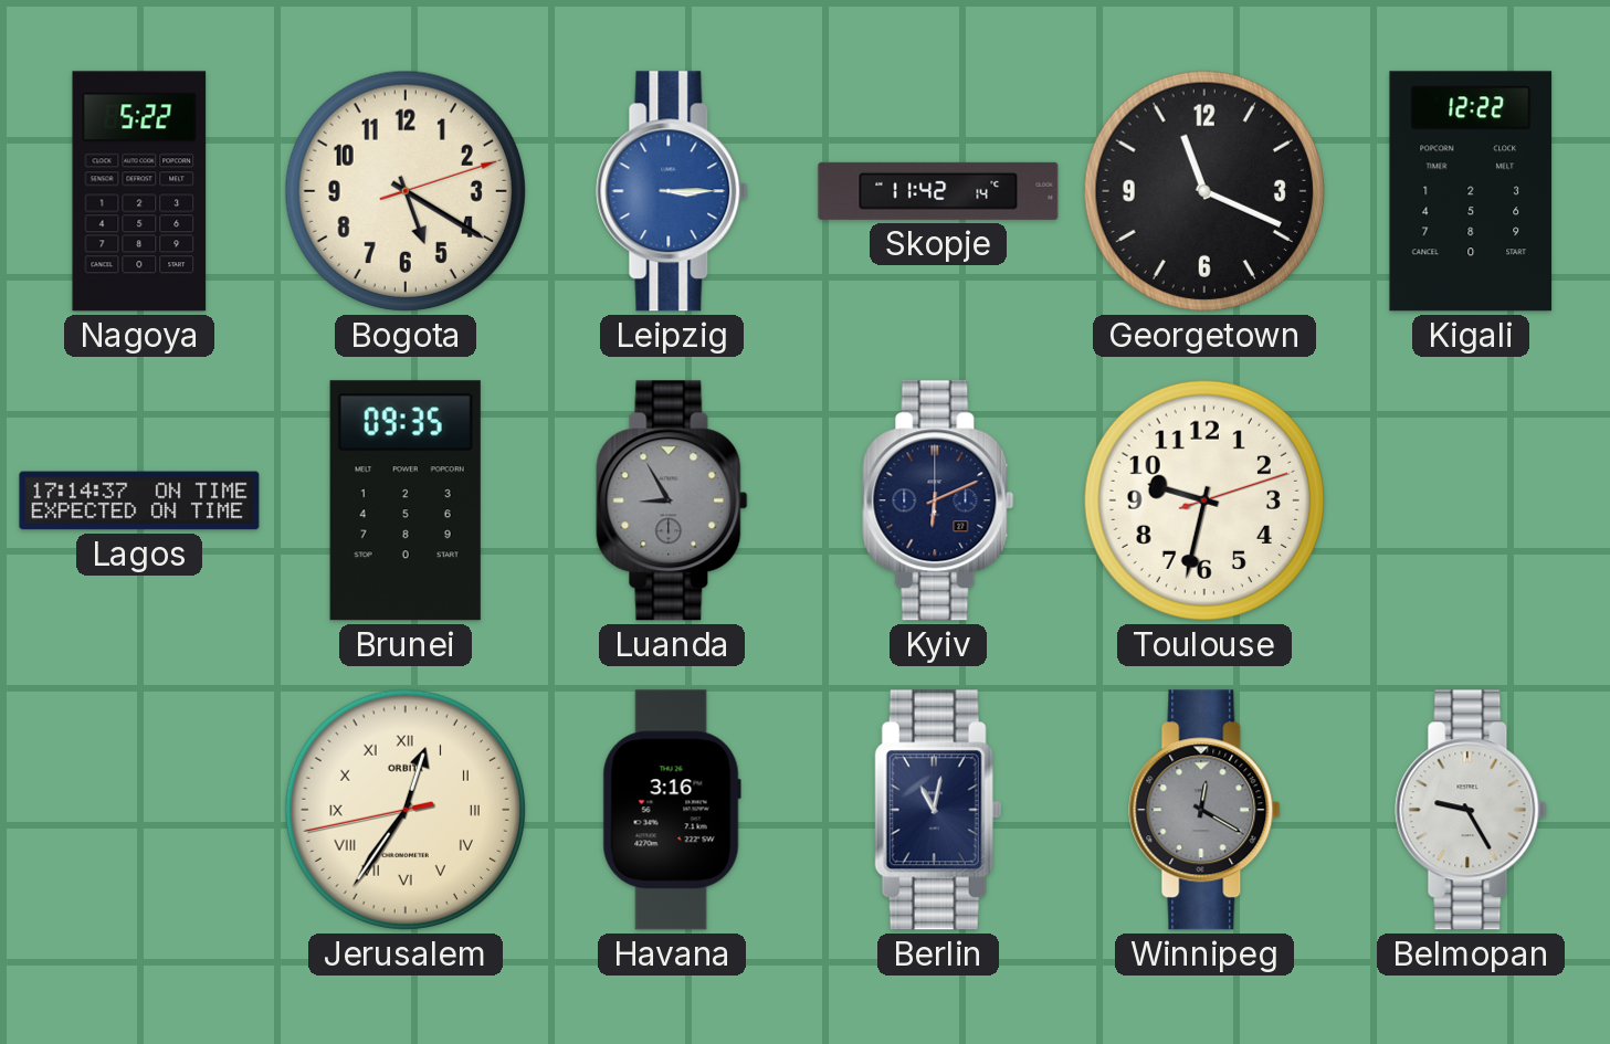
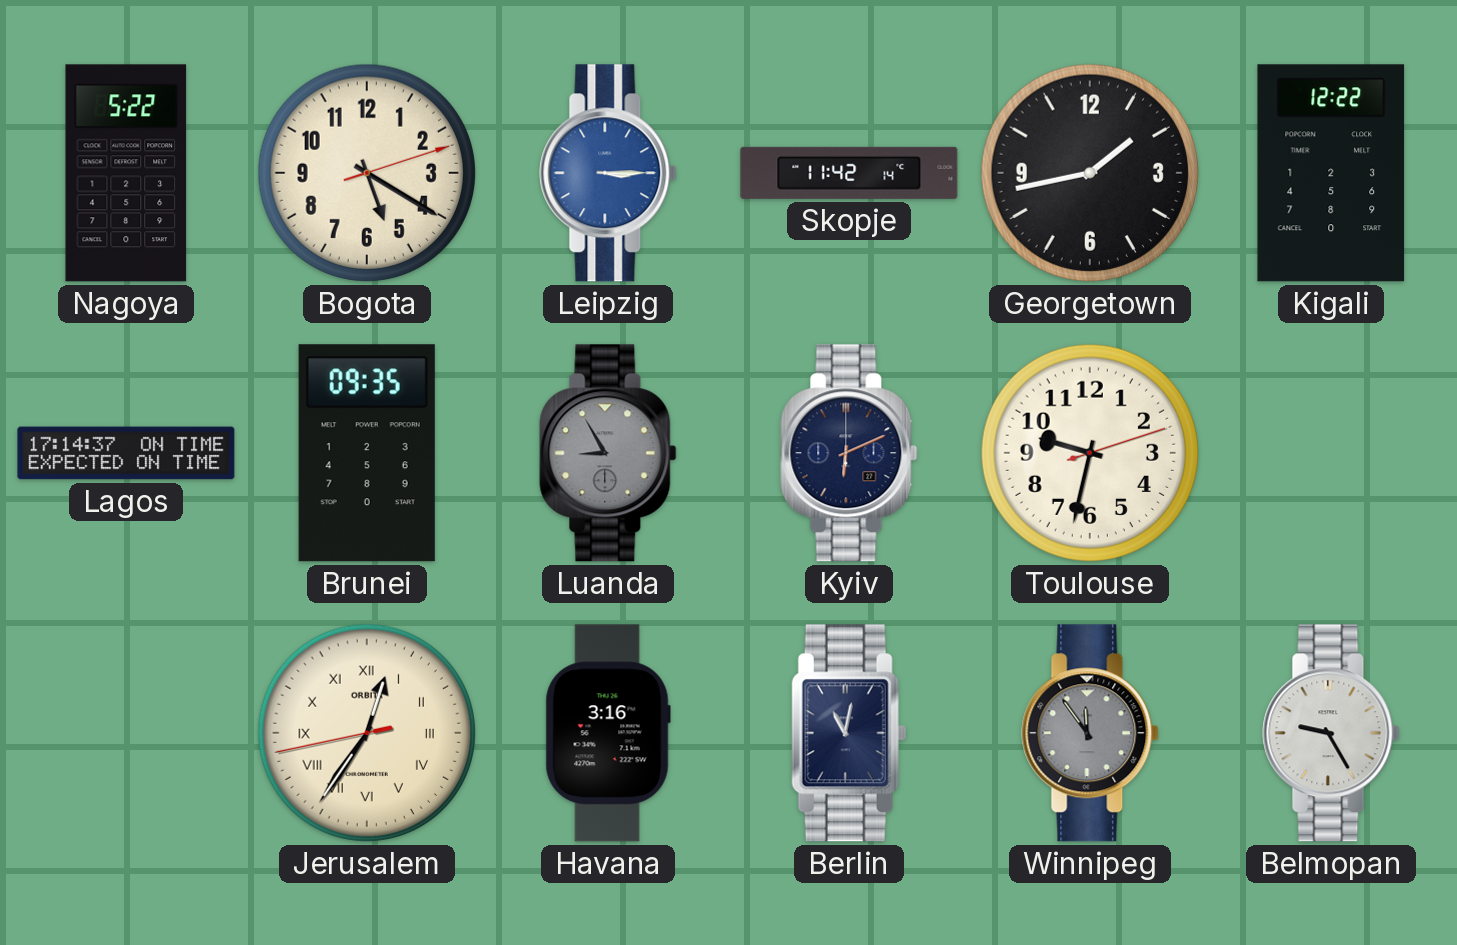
Georgetown: 11:19 -> 1:43
Winnipeg: 12:20 -> 11:54
